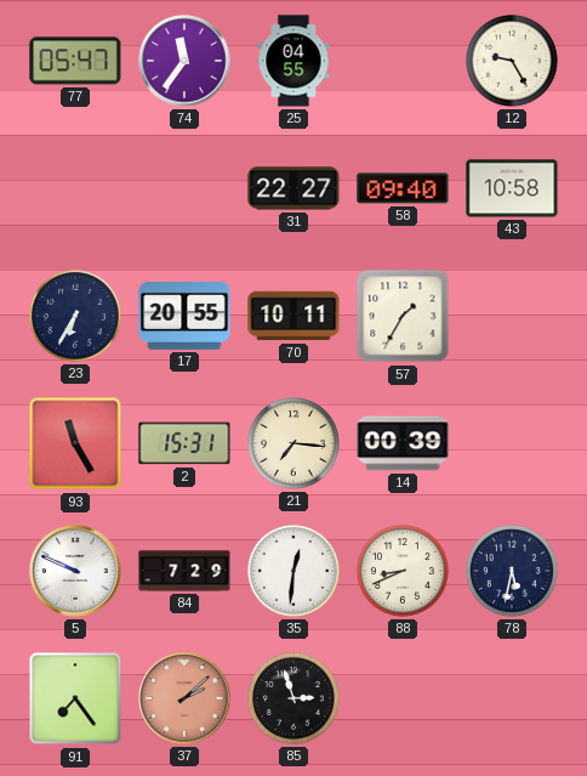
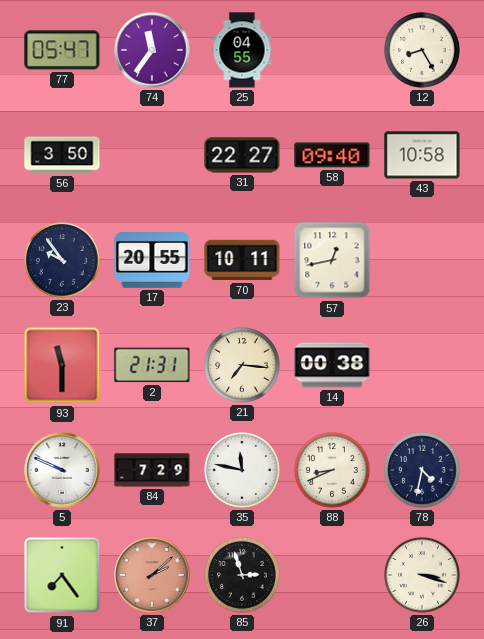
12: 9:25 -> 8:25
56: none -> 3:50
23: 6:35 -> 9:54
57: 1:35 -> 12:43
93: 11:25 -> 11:30
2: 15:31 -> 21:31
14: 00:39 -> 00:38
35: 12:31 -> 11:47
78: 5:32 -> 4:32
26: none -> 3:18
